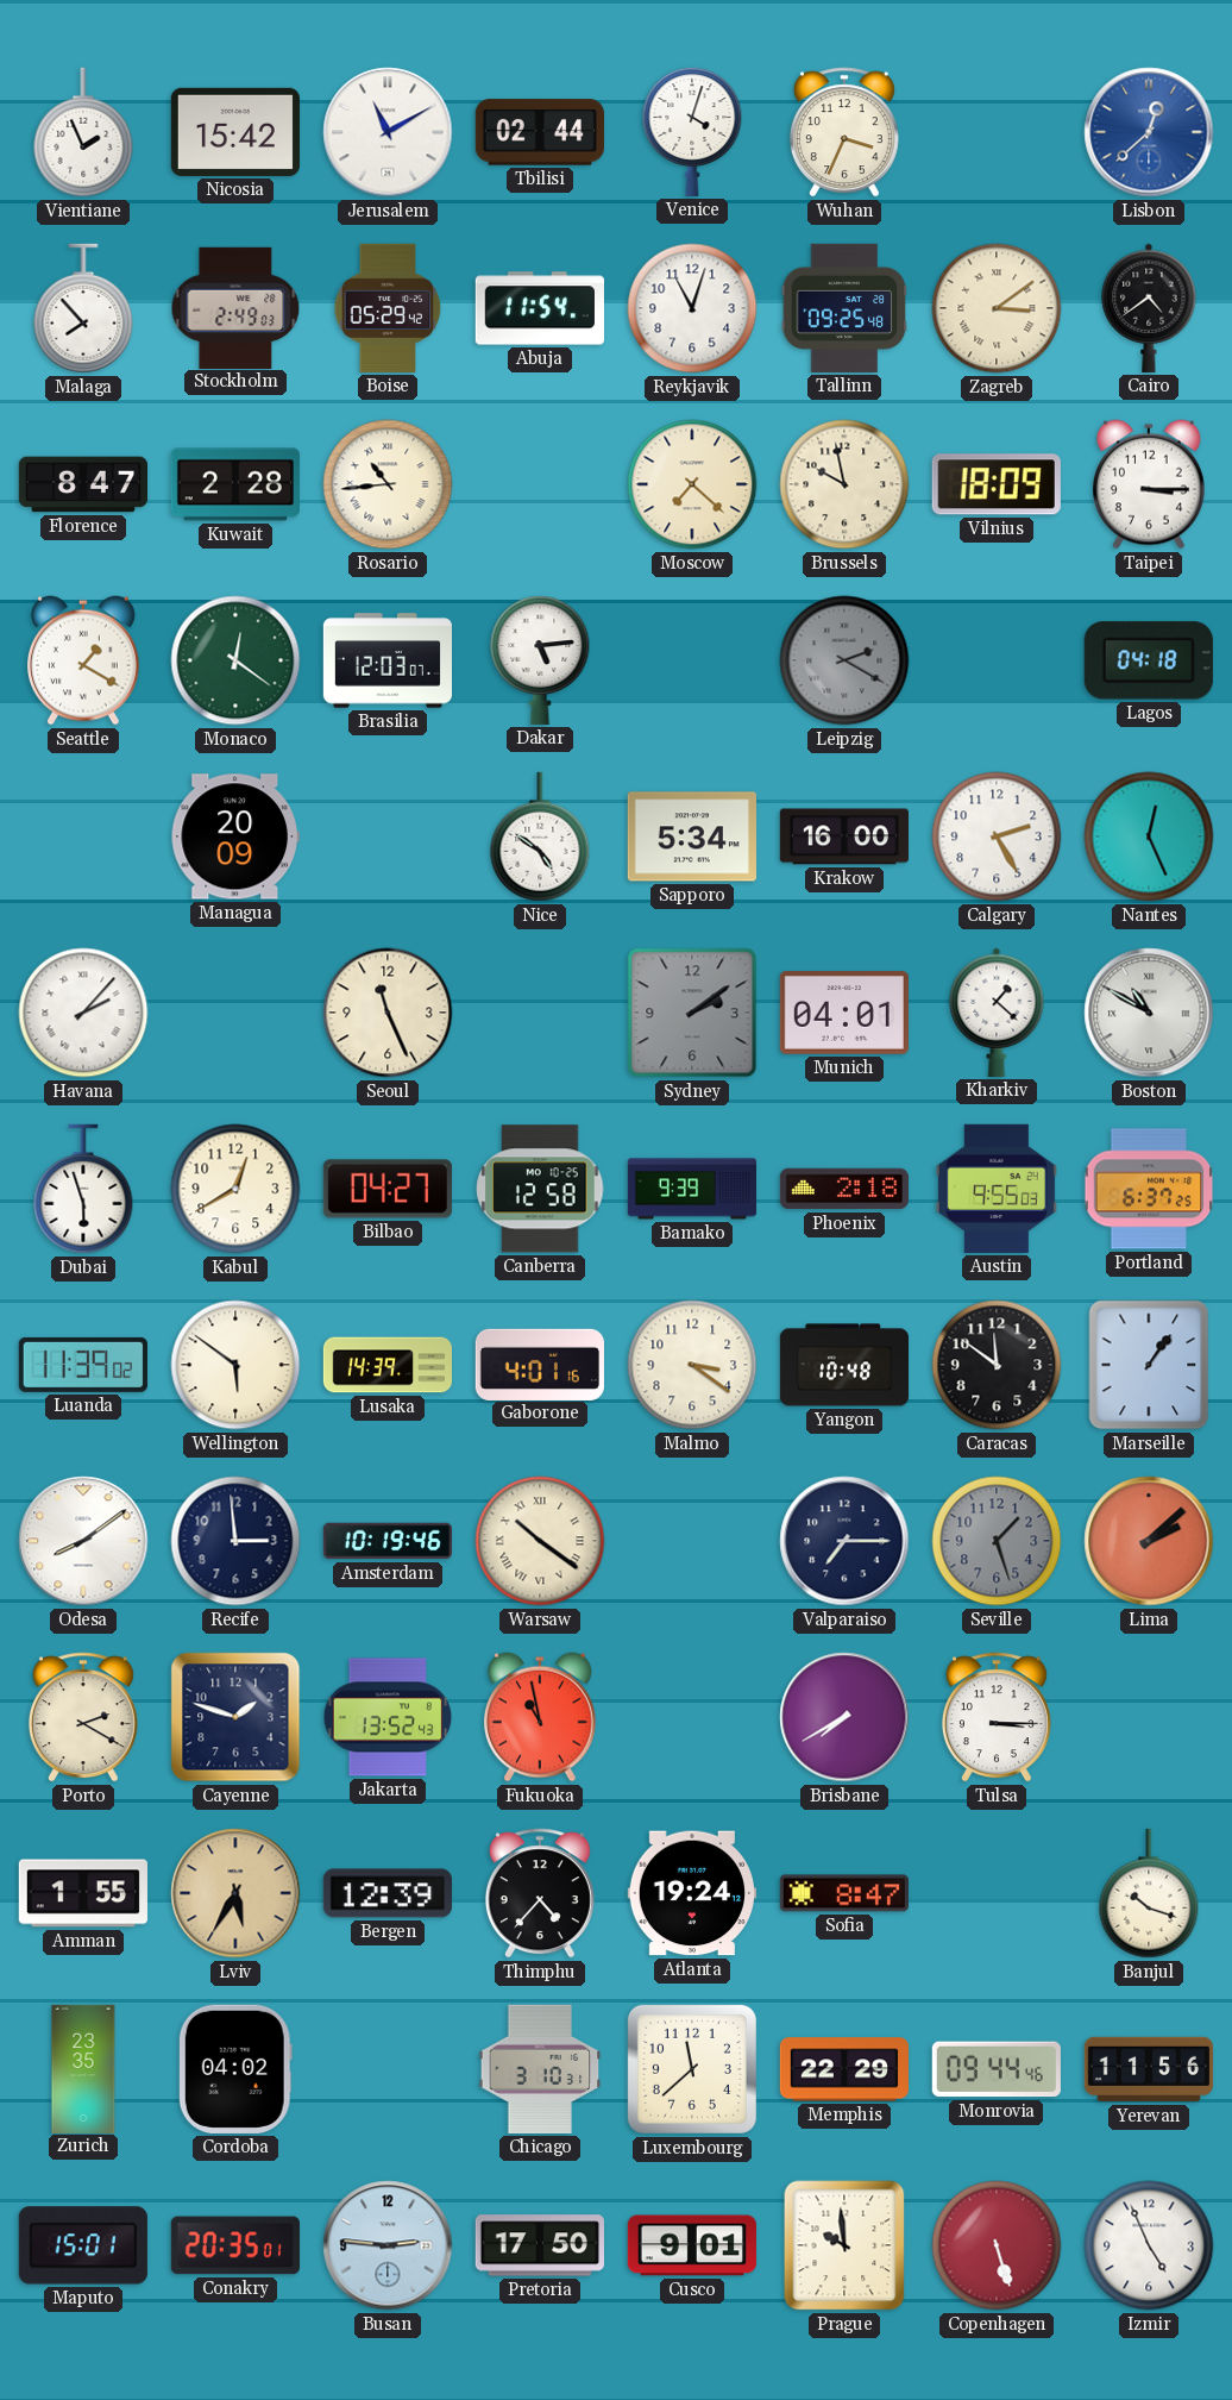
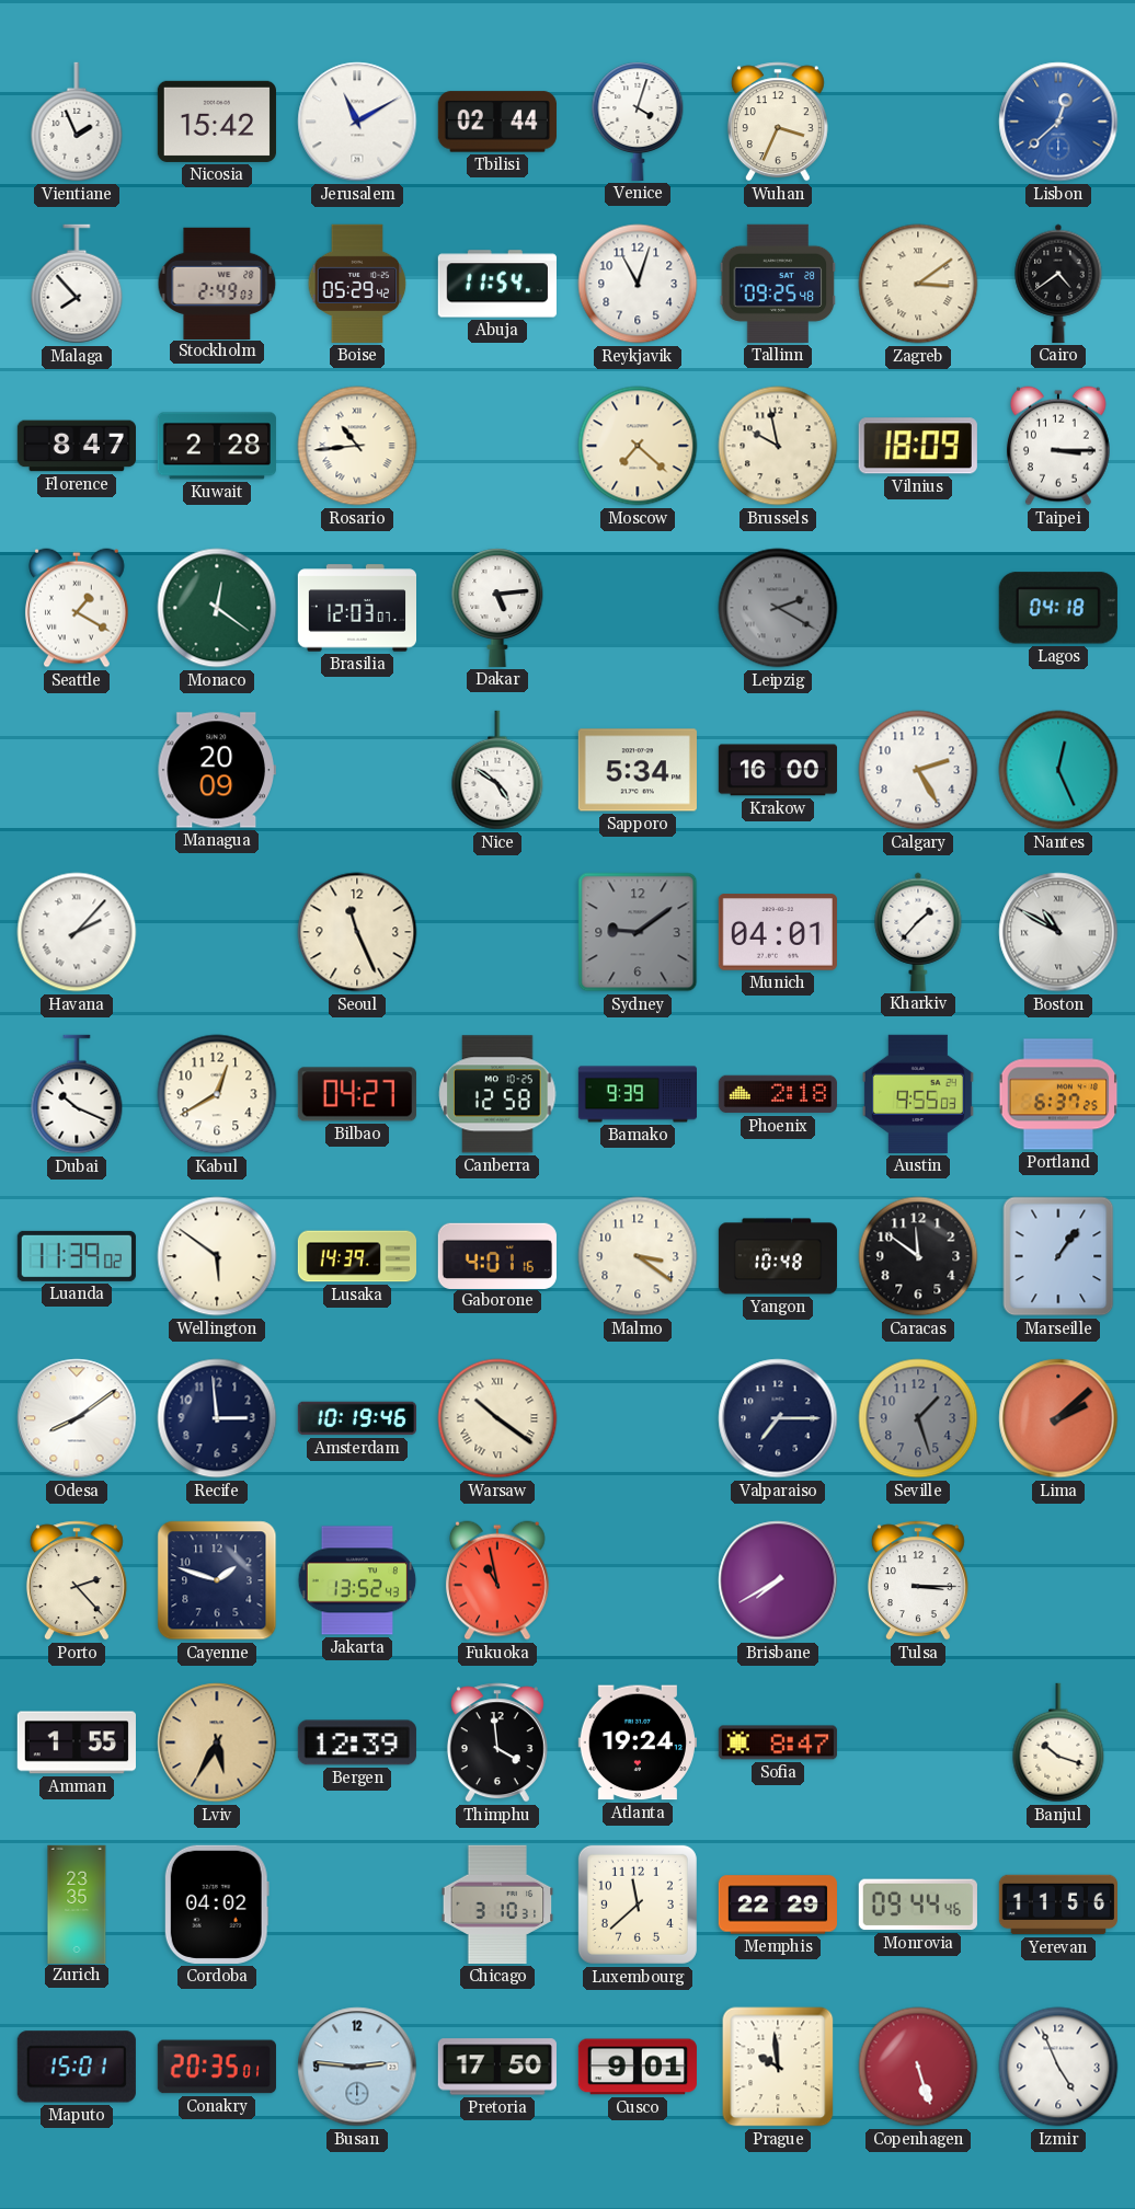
Sydney: 2:09 -> 9:09
Kharkiv: 1:22 -> 1:37
Dubai: 5:57 -> 10:19
Porto: 2:20 -> 2:23
Thimphu: 4:37 -> 3:59
